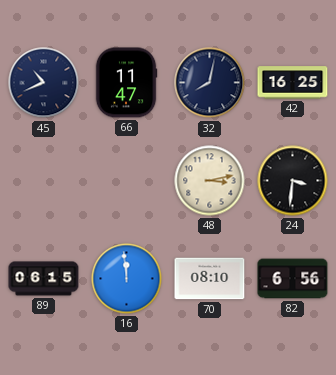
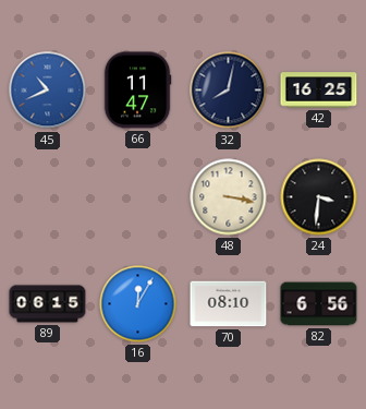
45 dial: navy -> blue
48: 3:13 -> 3:17
16: 11:59 -> 12:05
